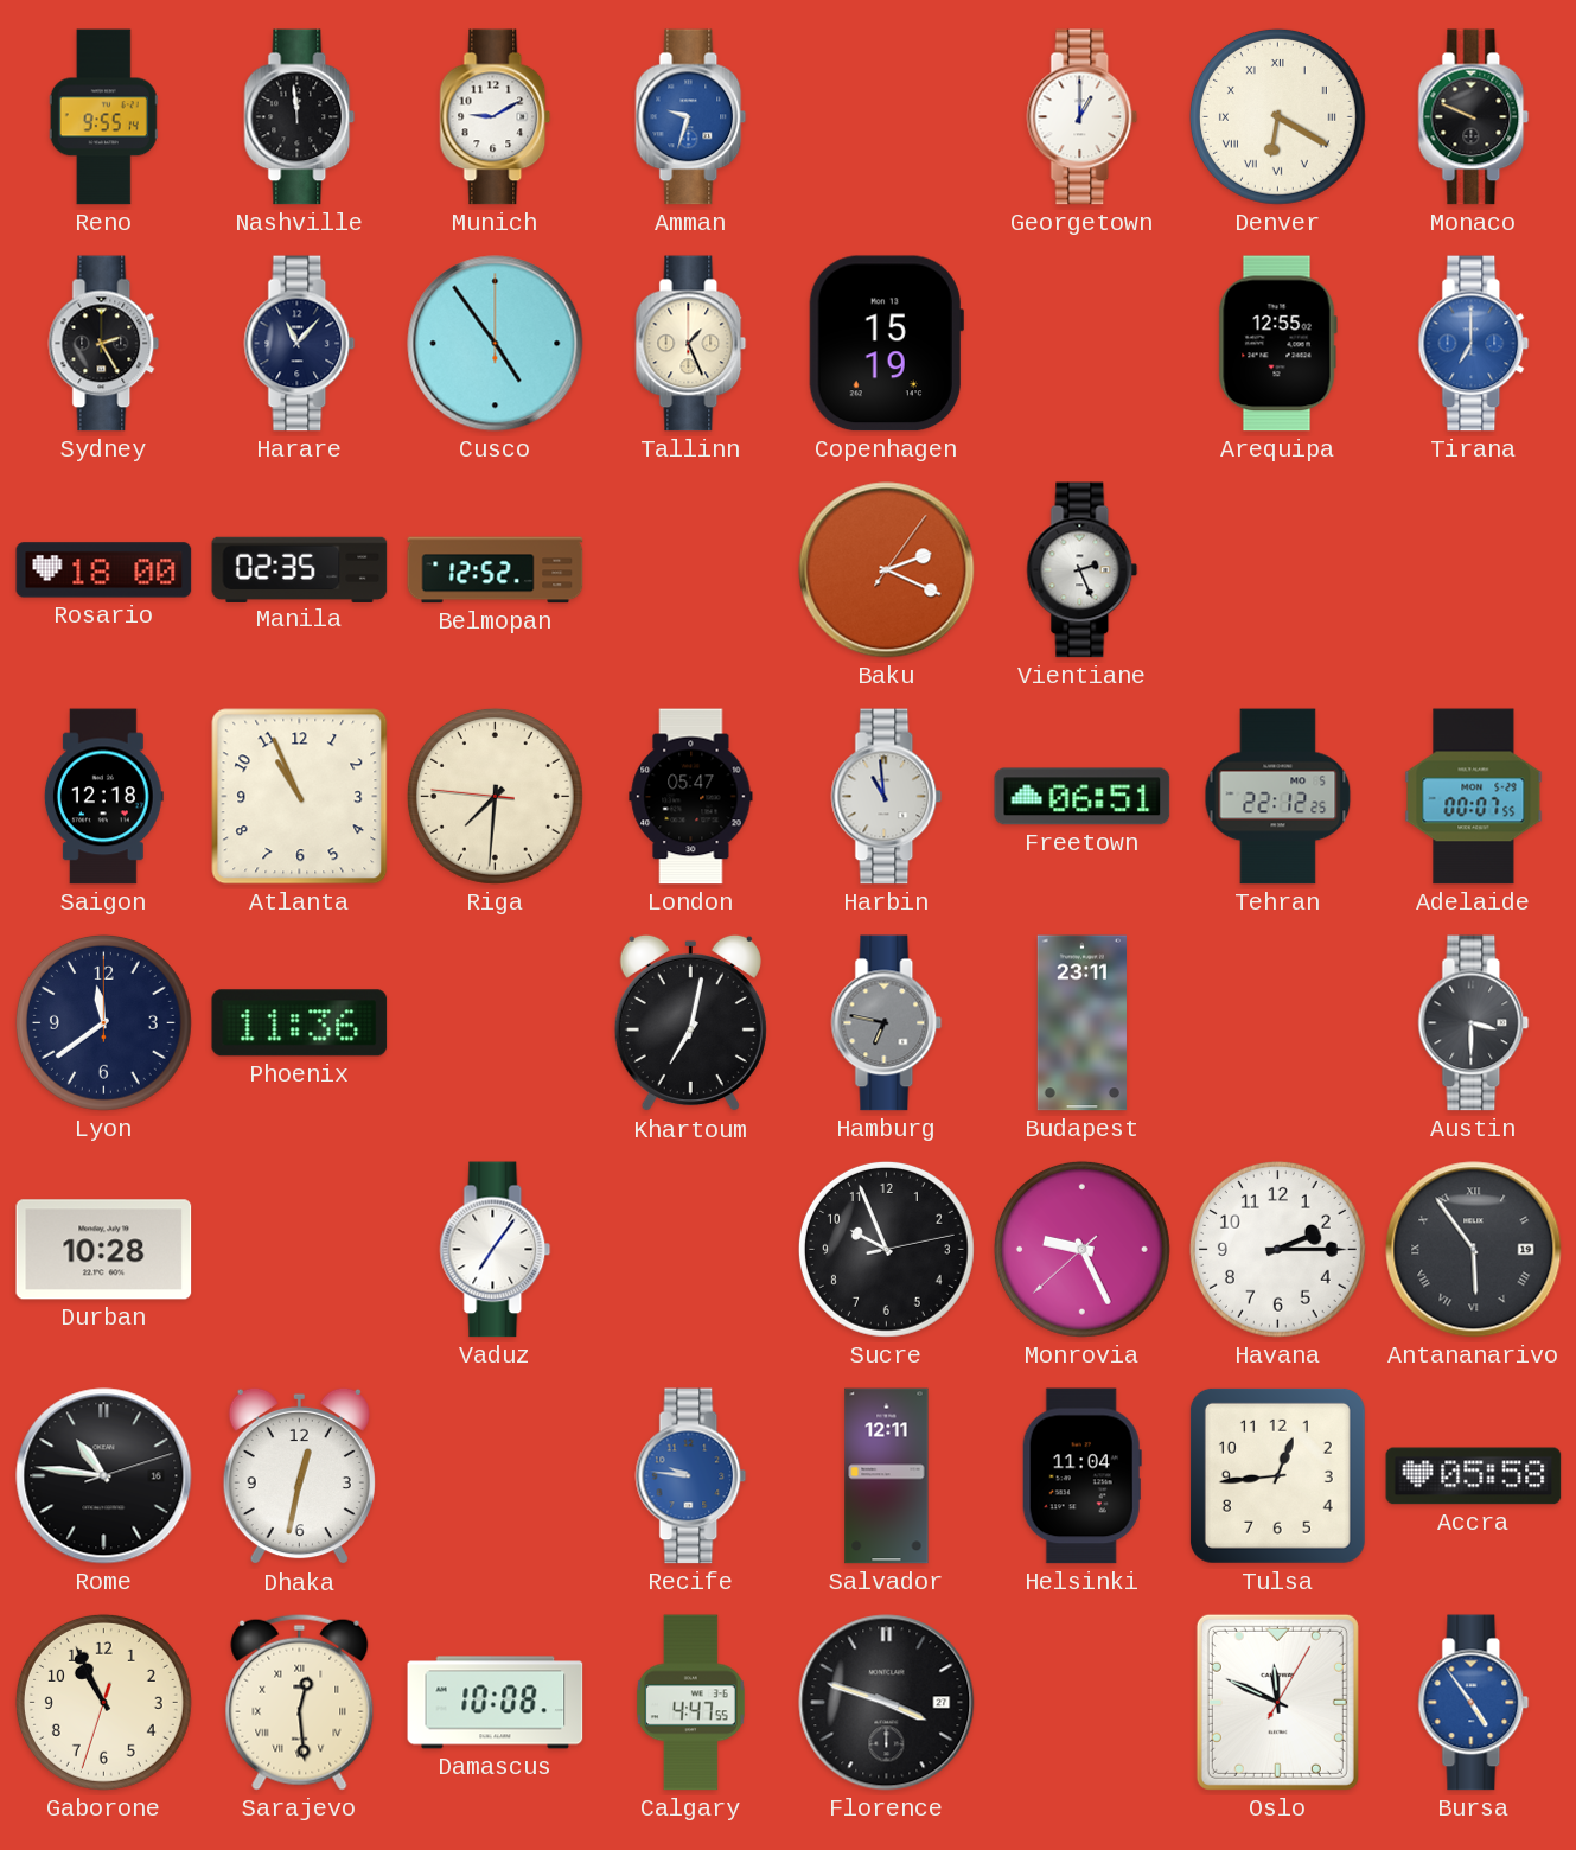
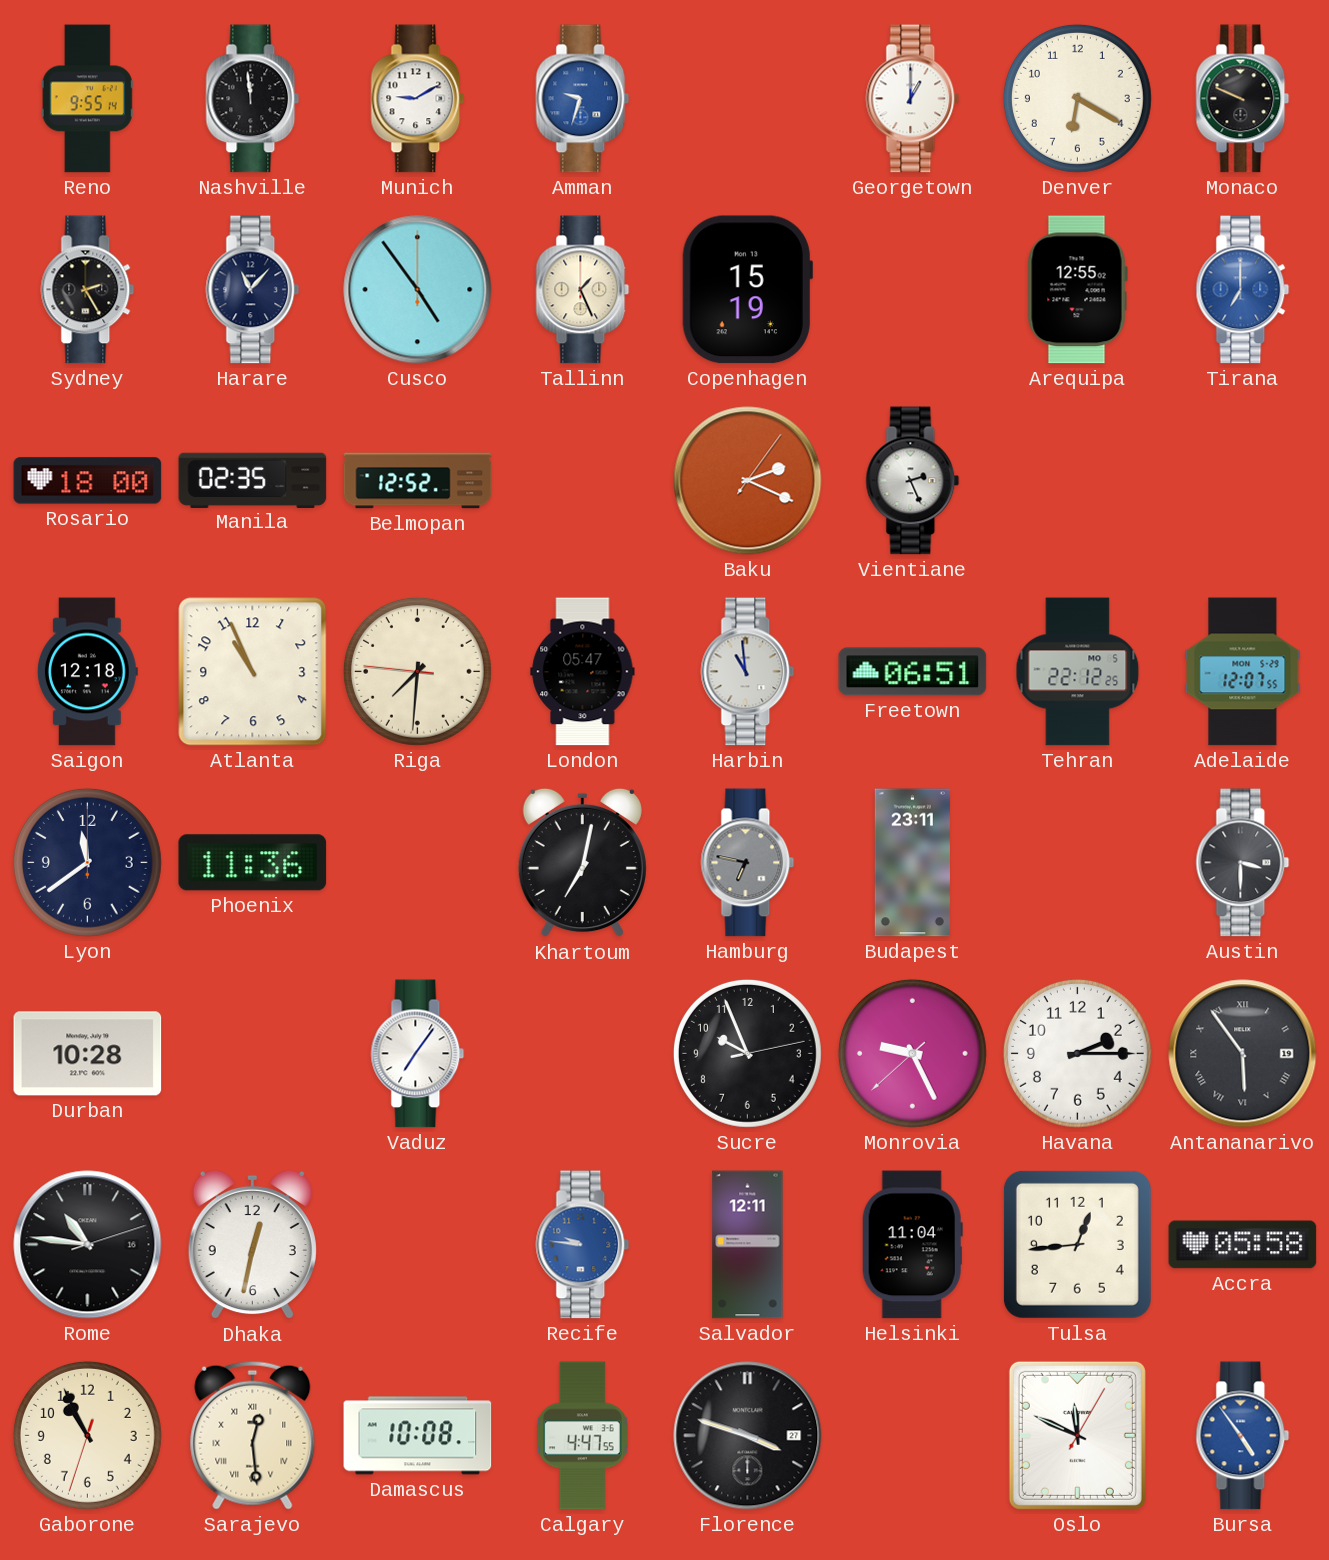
Denver numerals: Roman -> Arabic
Adelaide: 00:07 -> 12:07
